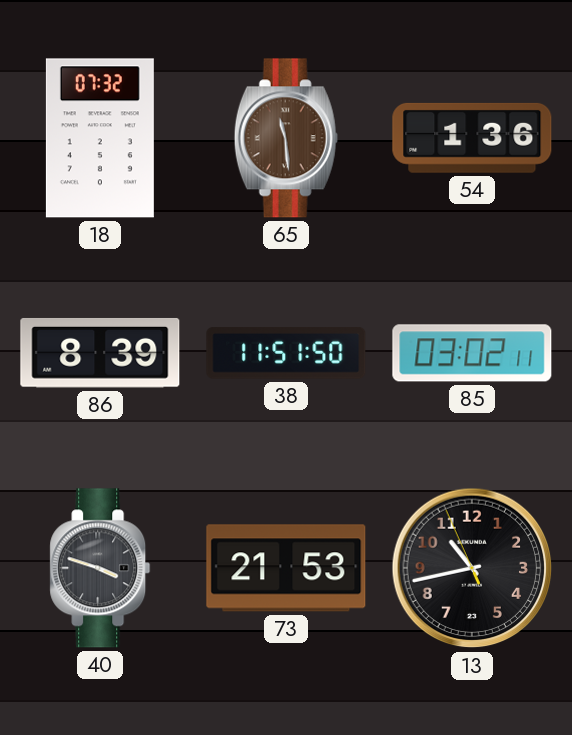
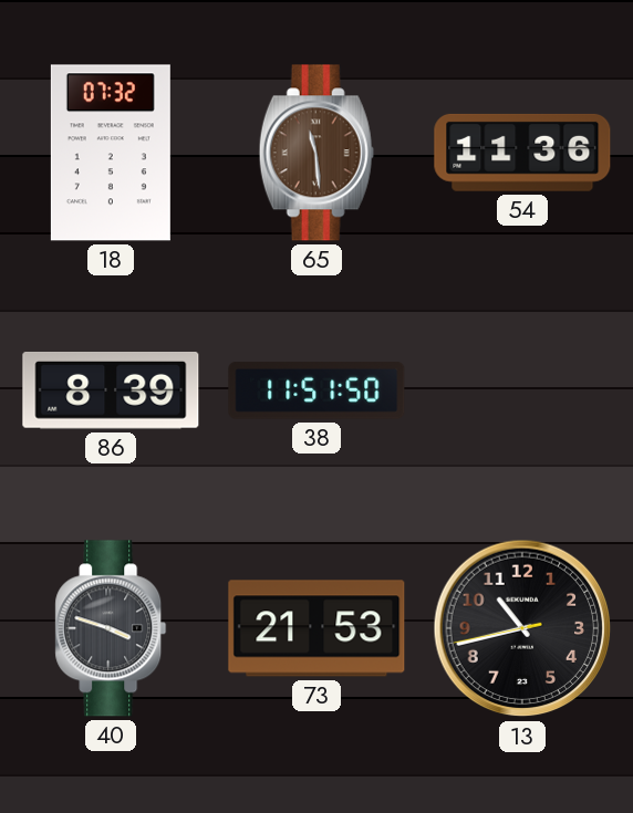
54: 1:36 -> 11:36
85: 03:02 -> none
13: 10:42:56 -> 10:42:43
